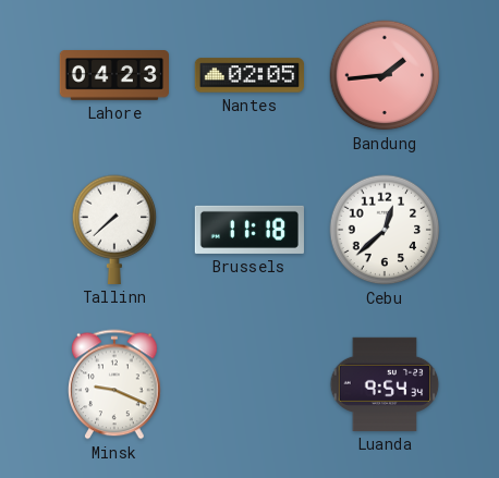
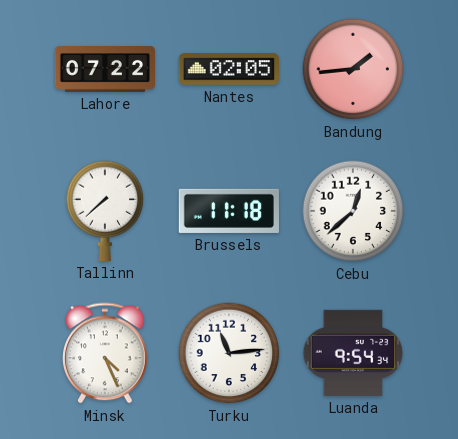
Lahore: 04:23 -> 07:22
Minsk: 9:19 -> 4:26
Turku: none -> 11:14
